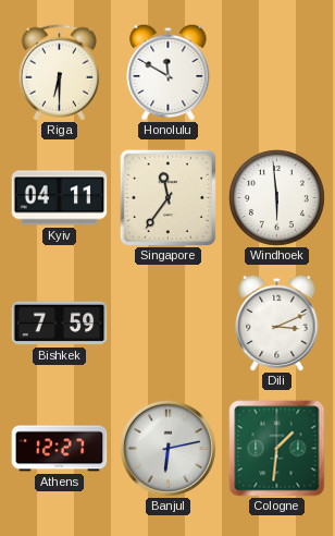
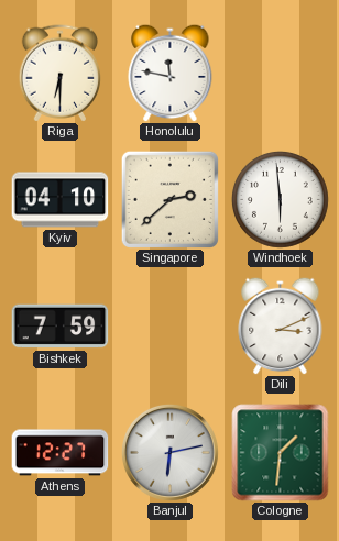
Honolulu: 11:50 -> 11:47
Kyiv: 04:11 -> 04:10
Singapore: 11:36 -> 2:38
